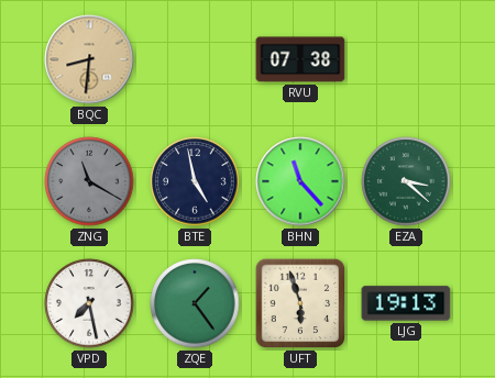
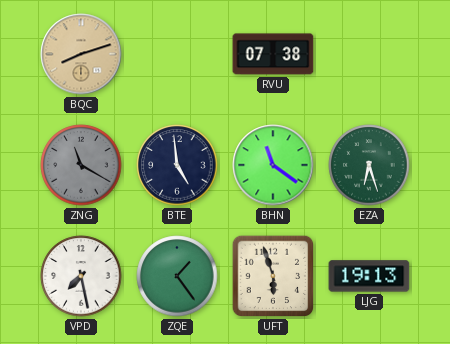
BQC: 8:31 -> 8:12
BTE: 4:58 -> 4:59
BHN: 11:23 -> 11:21
EZA: 3:22 -> 6:27
